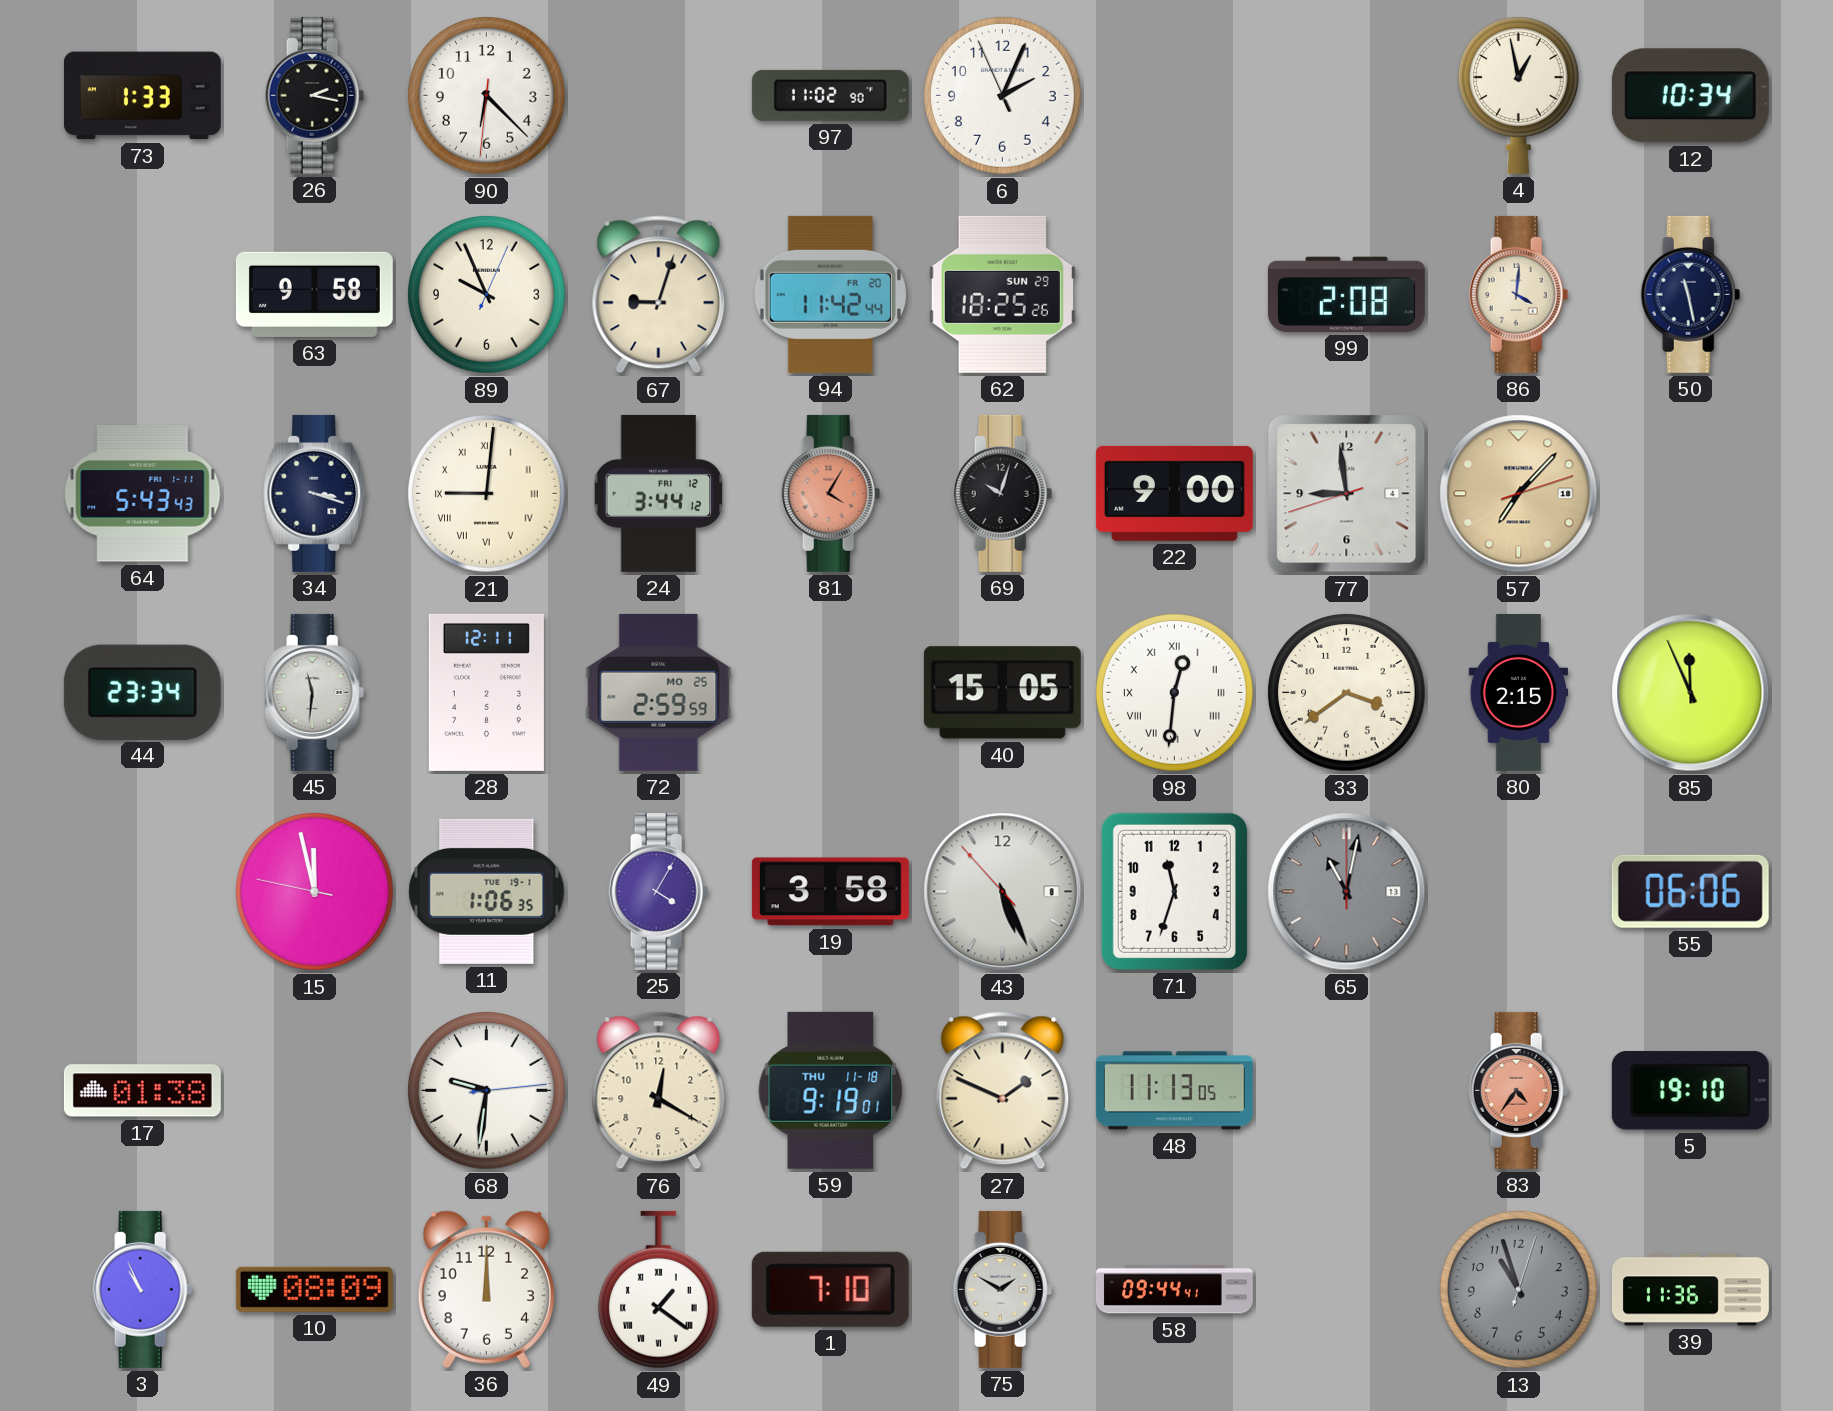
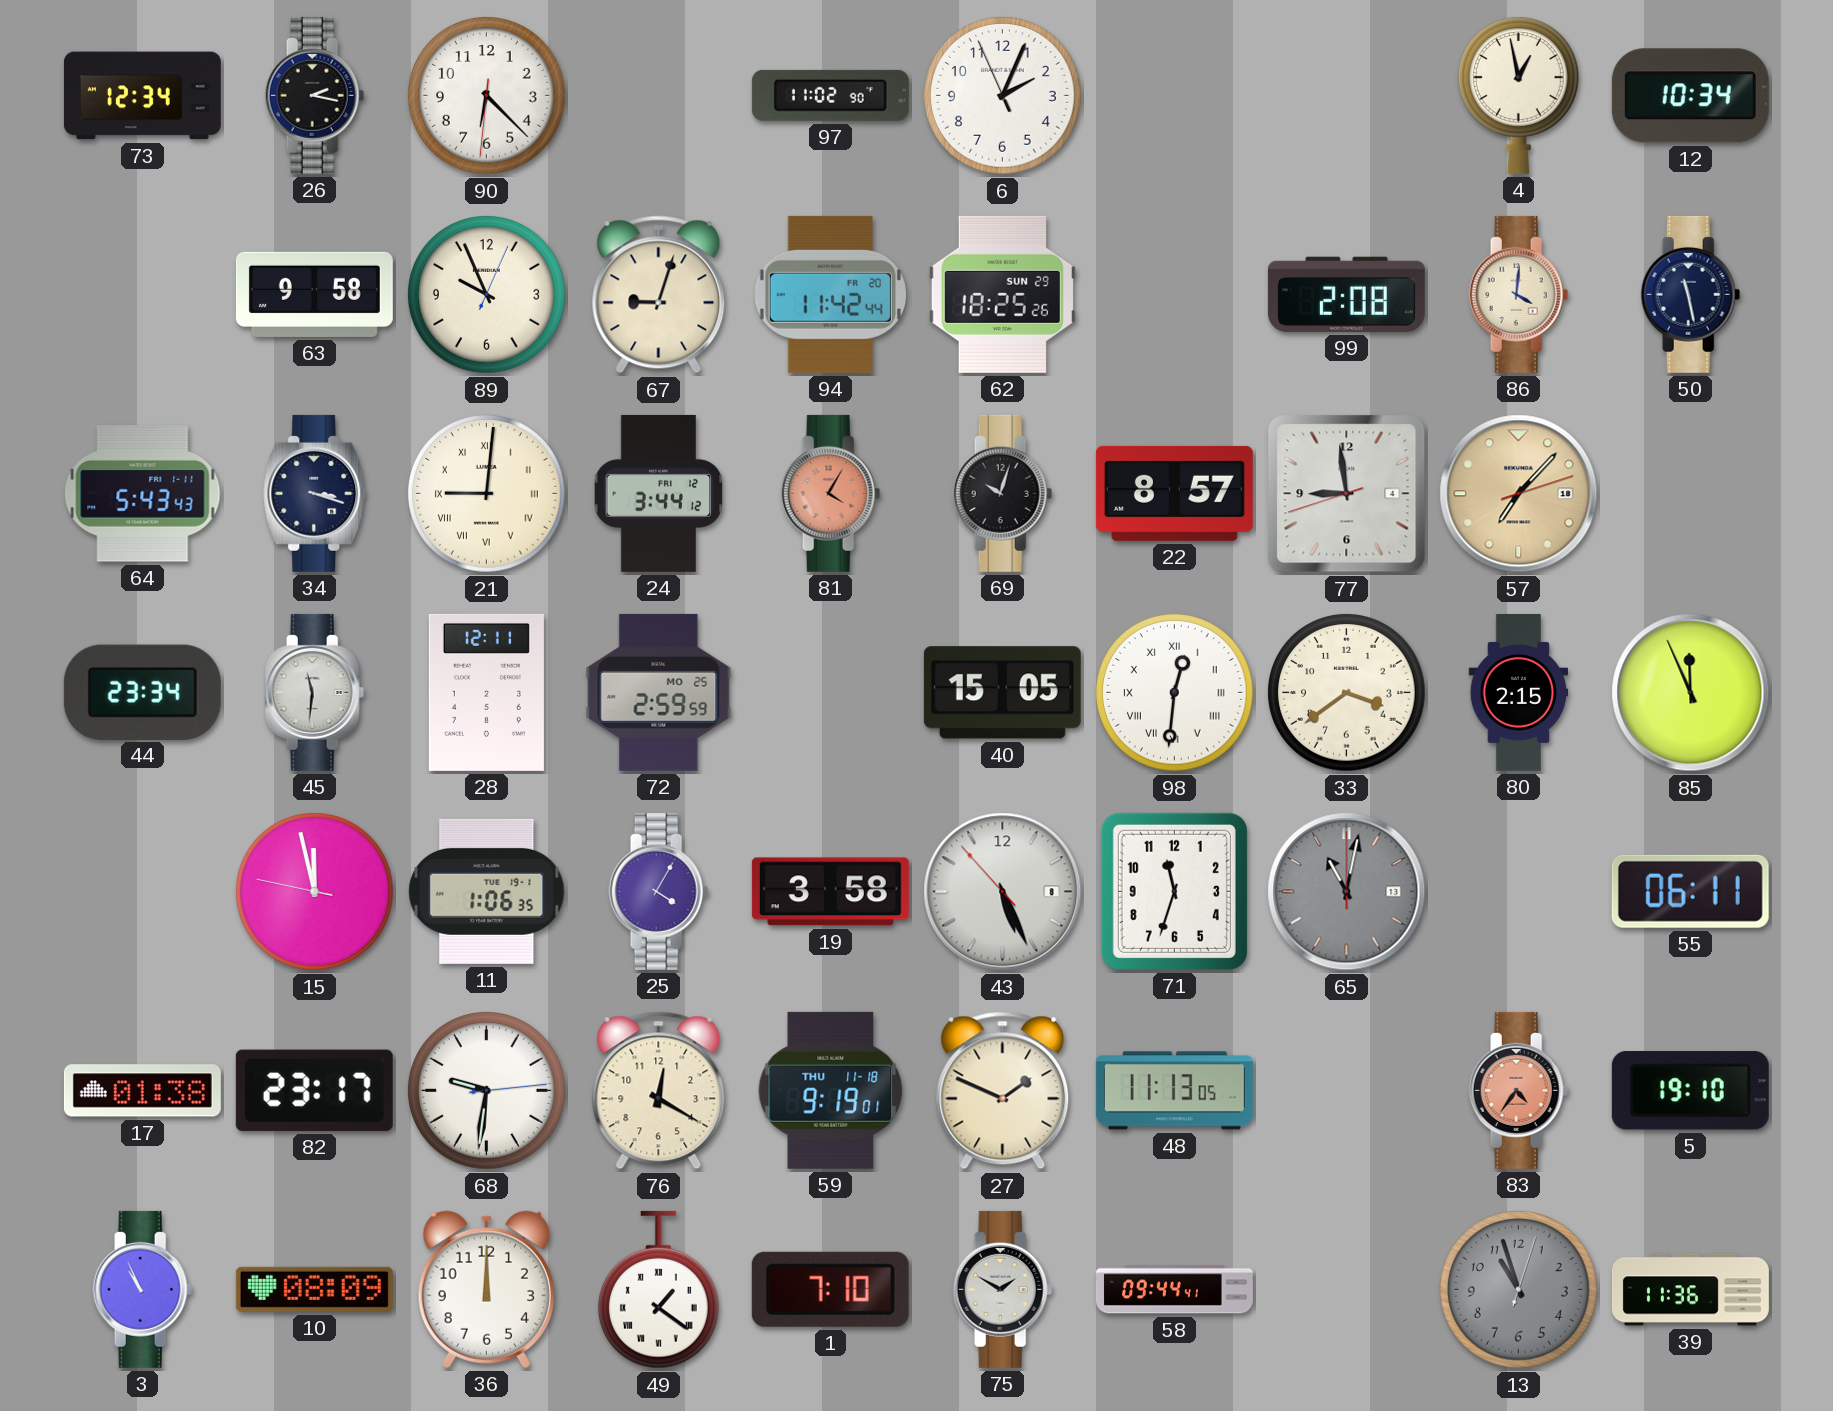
73: 1:33 -> 12:34
22: 9:00 -> 8:57
55: 06:06 -> 06:11
82: none -> 23:17
